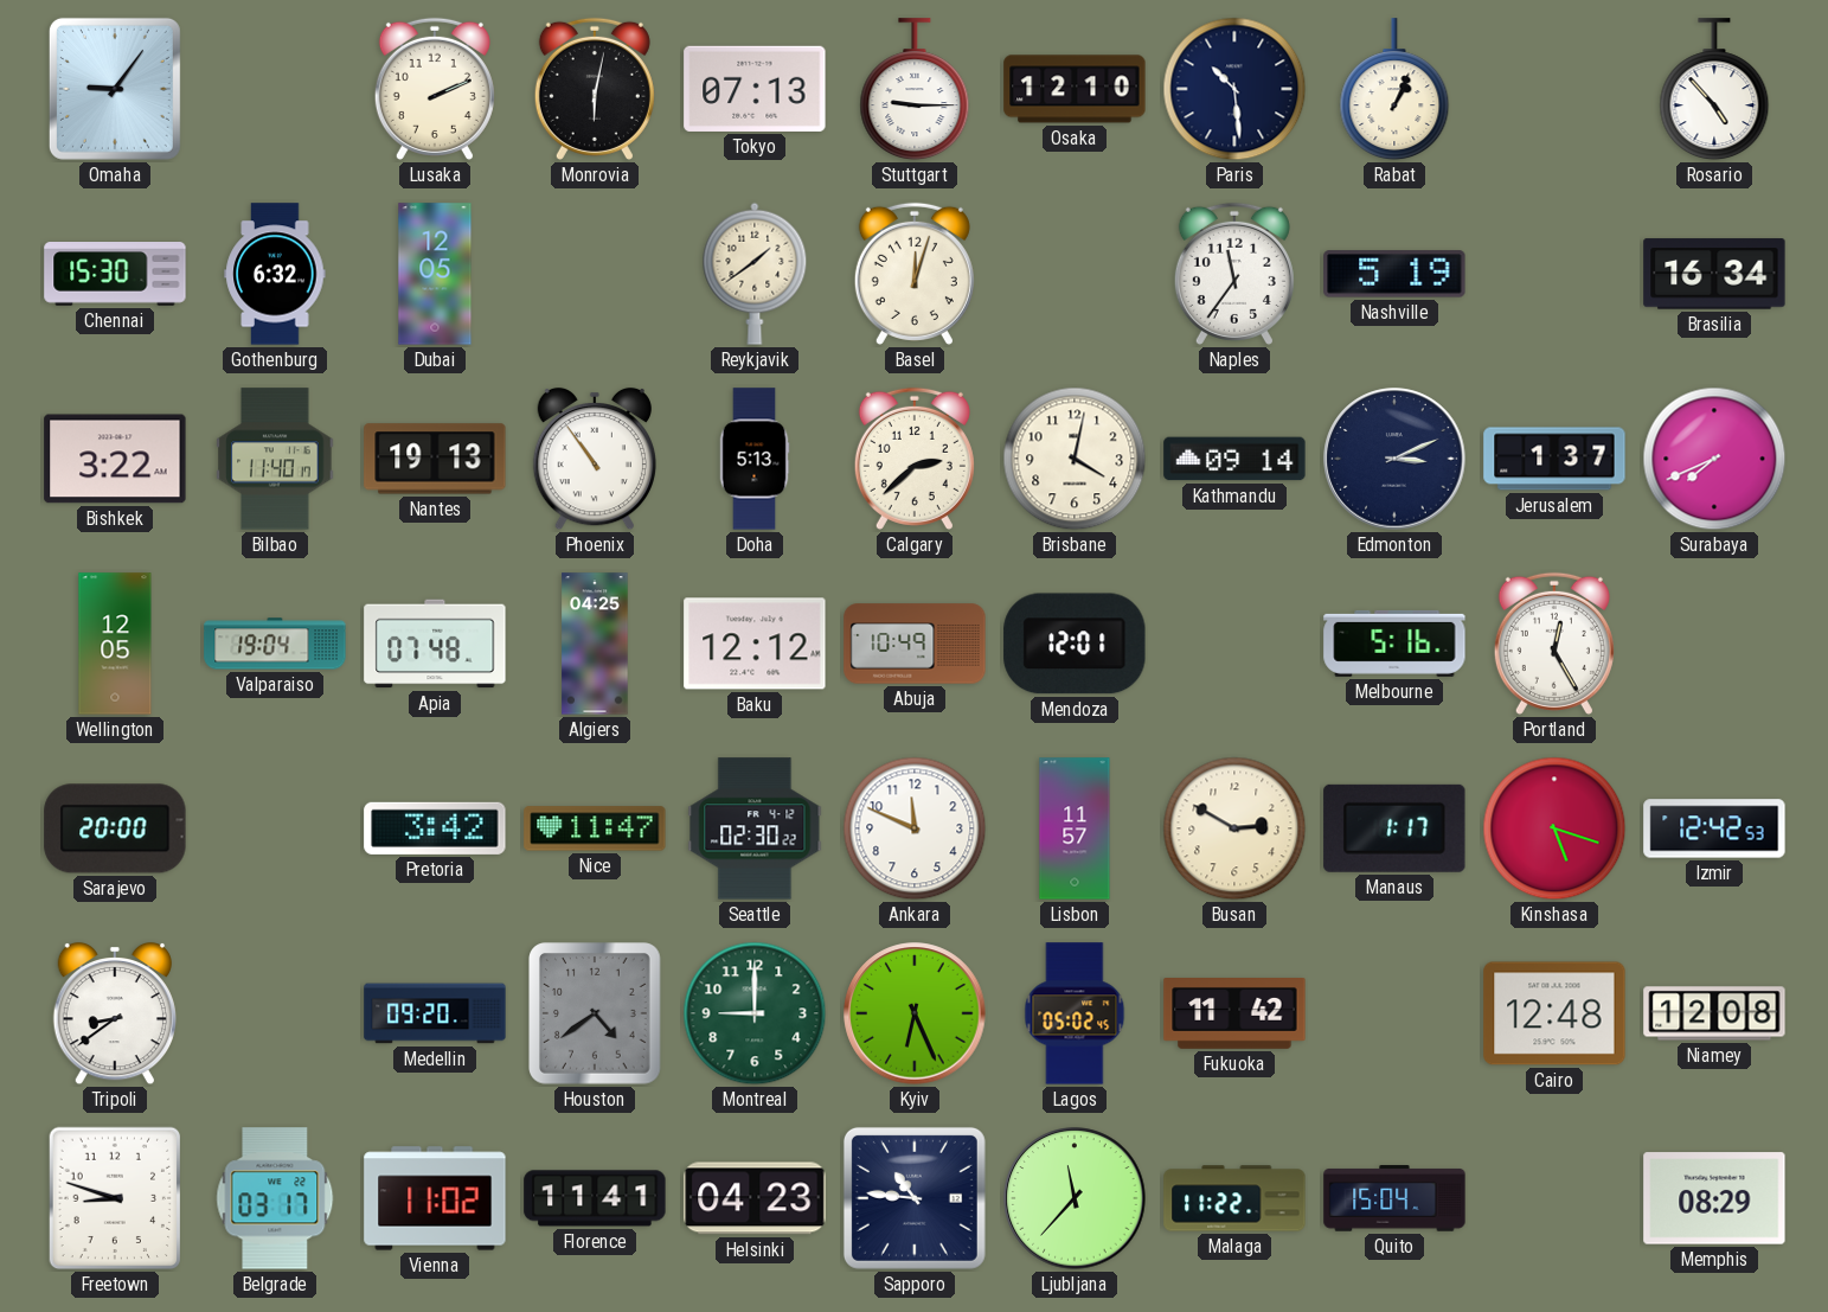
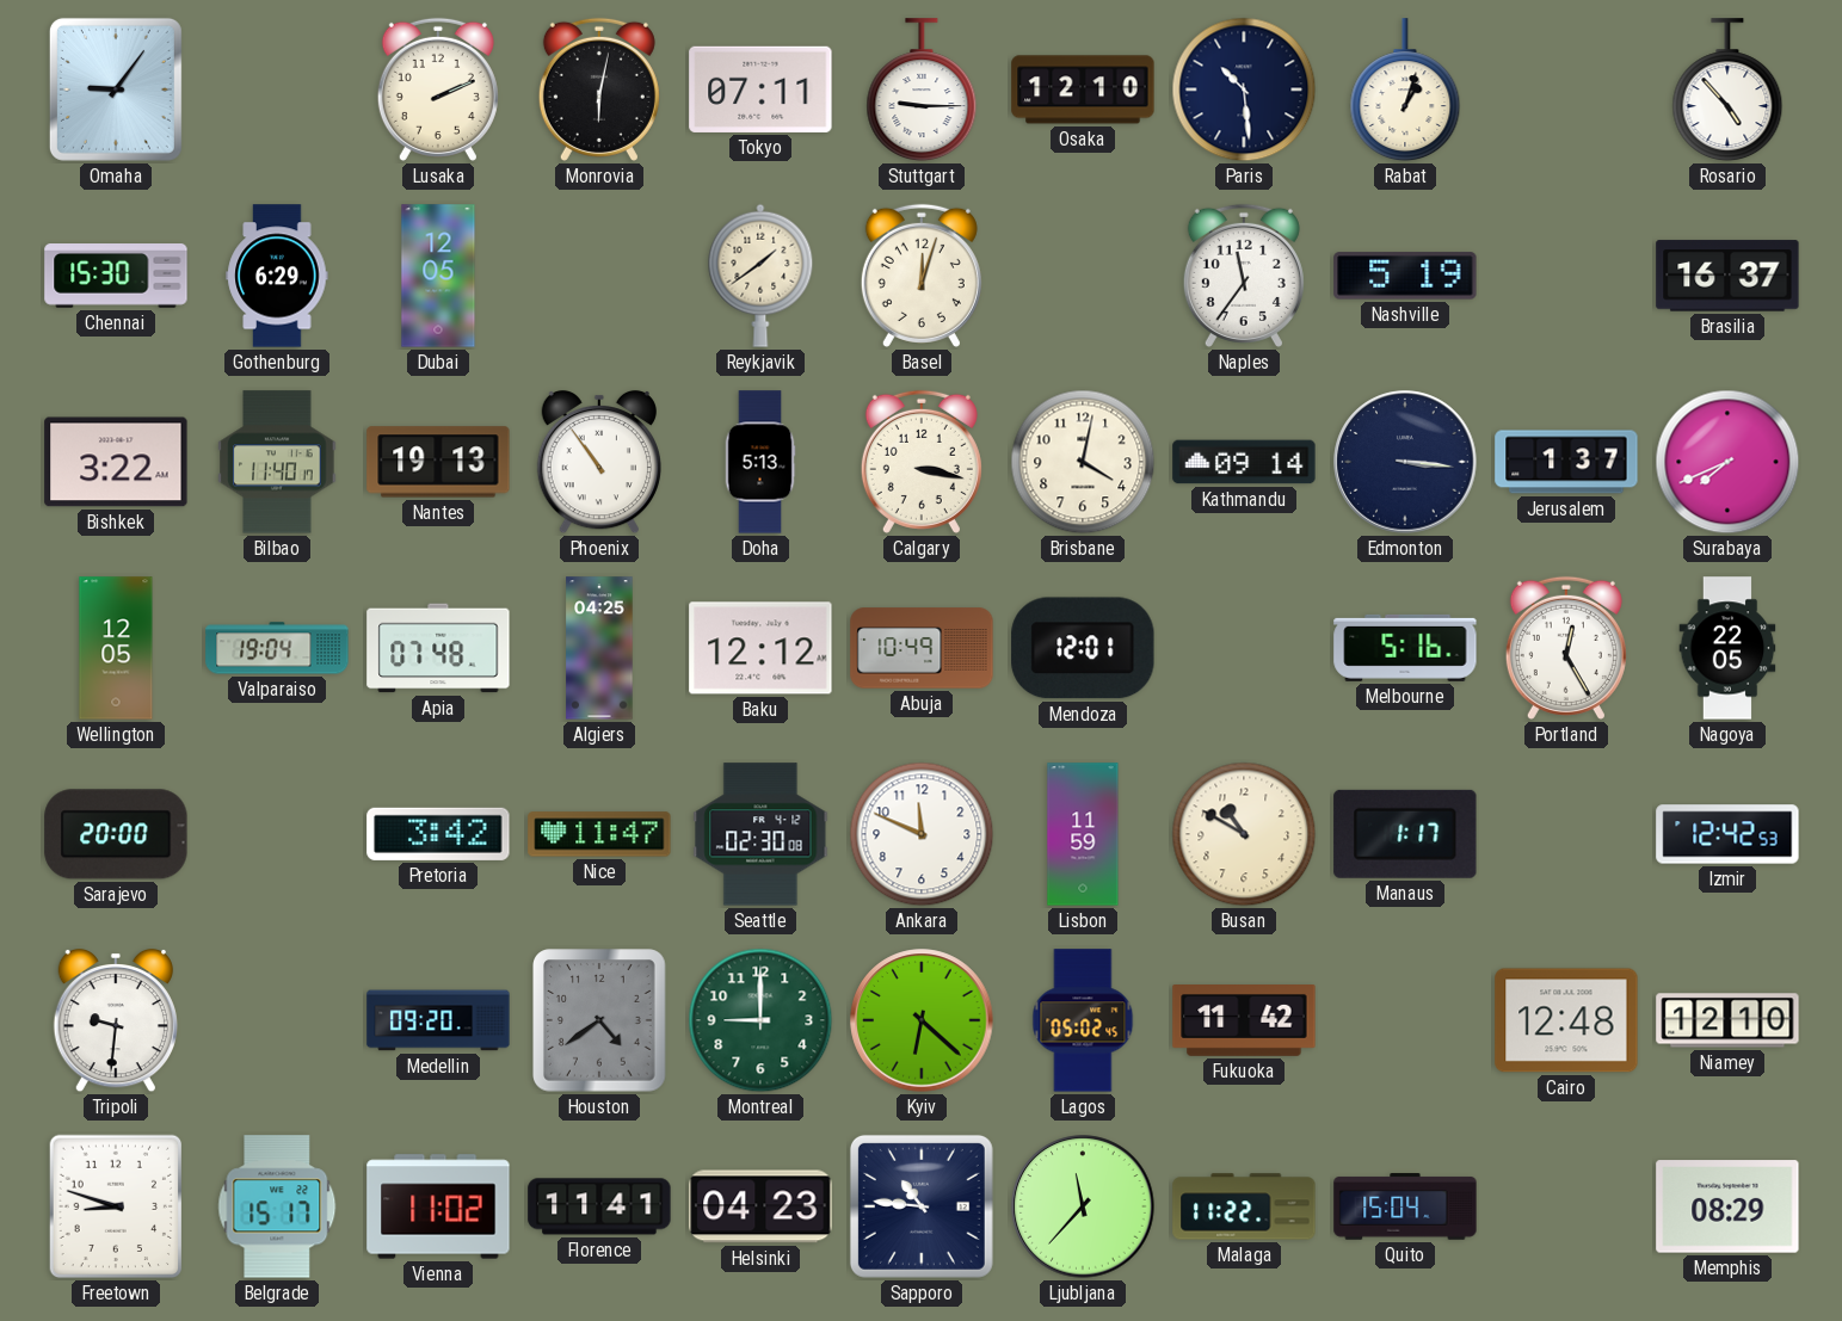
Tokyo: 07:13 -> 07:11
Rabat: 1:04 -> 1:03
Gothenburg: 6:32 -> 6:29
Brasilia: 16:34 -> 16:37
Calgary: 2:38 -> 3:17
Edmonton: 3:11 -> 3:16
Nagoya: none -> 22:05
Seattle: 02:30:22 -> 02:30:08
Lisbon: 11:57 -> 11:59
Busan: 2:50 -> 10:50
Kinshasa: 5:18 -> none
Tripoli: 8:39 -> 9:31
Kyiv: 6:26 -> 6:22
Niamey: 12:08 -> 12:10
Belgrade: 03:17 -> 15:17
